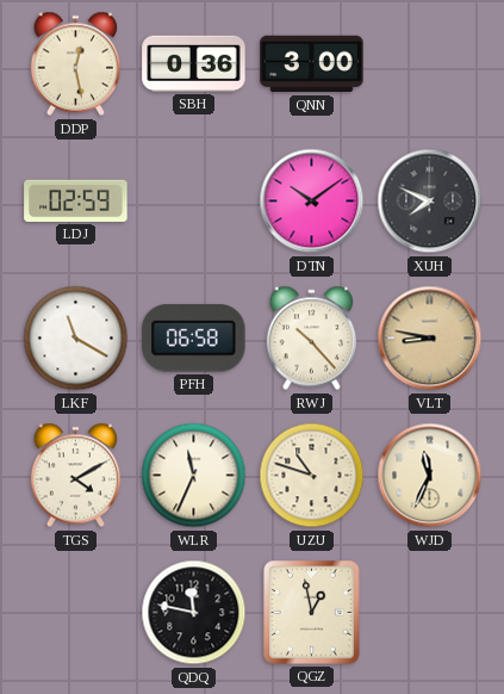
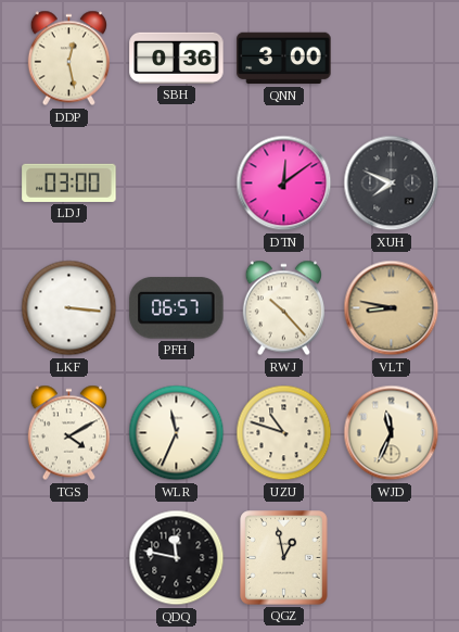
LDJ: 02:59 -> 03:00
DTN: 10:09 -> 12:09
LKF: 11:20 -> 3:16
PFH: 06:58 -> 06:57
